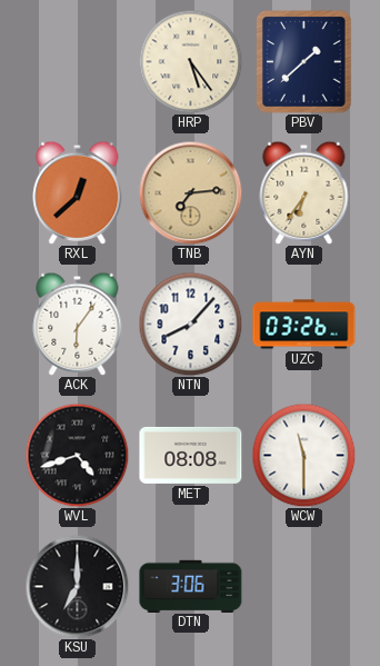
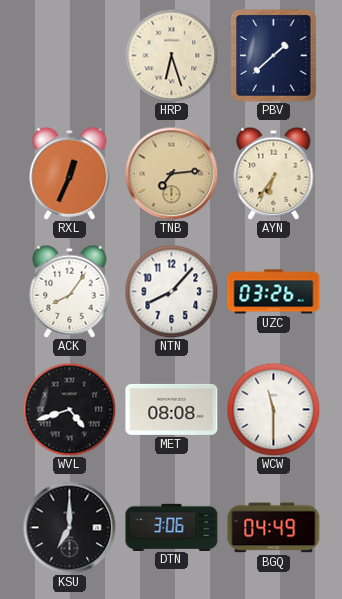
HRP: 5:24 -> 6:27
RXL: 12:38 -> 12:34
ACK: 6:06 -> 8:06
BGQ: none -> 04:49
